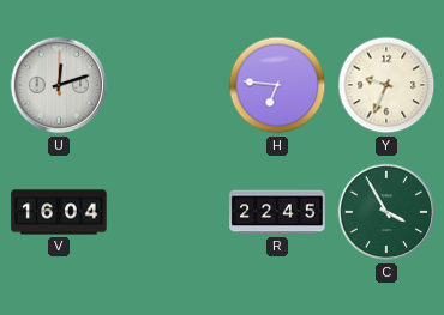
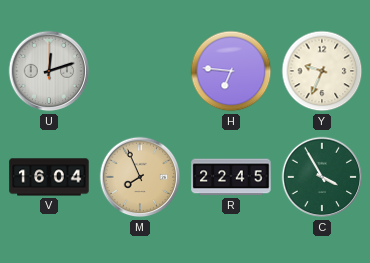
M: none -> 7:56
